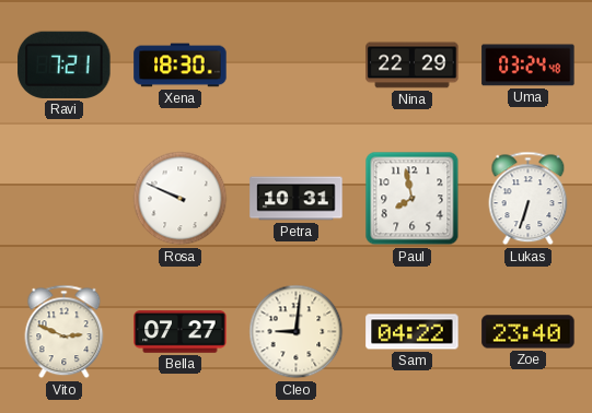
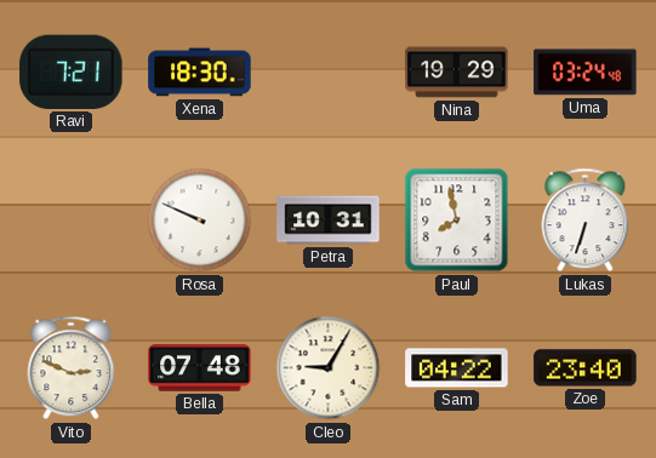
Nina: 22:29 -> 19:29
Bella: 07:27 -> 07:48
Cleo: 9:01 -> 9:05
